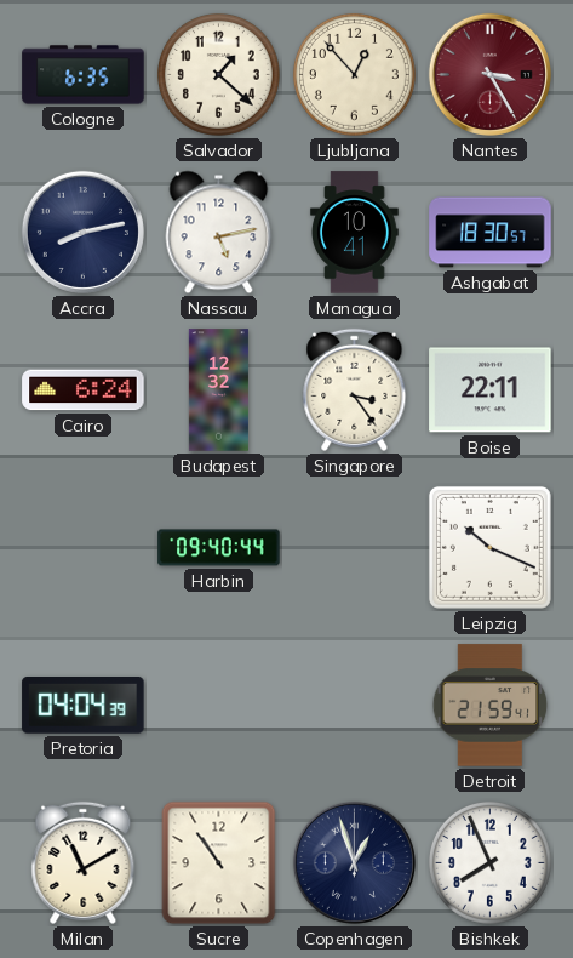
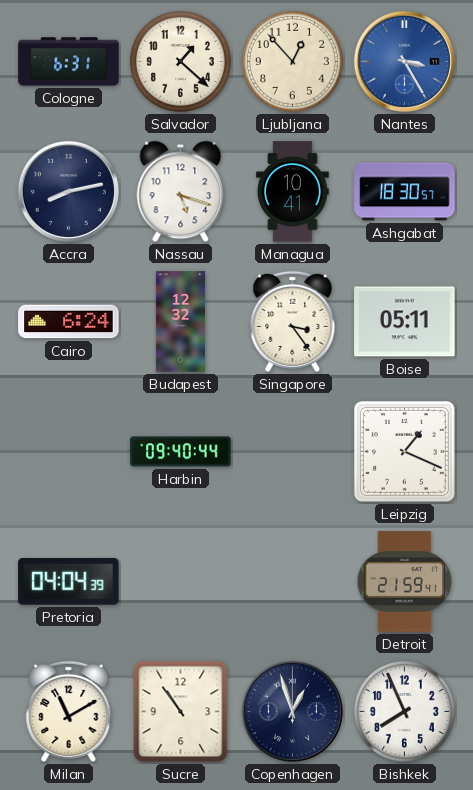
Cologne: 6:35 -> 6:31
Nantes dial: burgundy -> blue
Nassau: 5:13 -> 5:18
Boise: 22:11 -> 05:11
Leipzig: 10:19 -> 1:19
